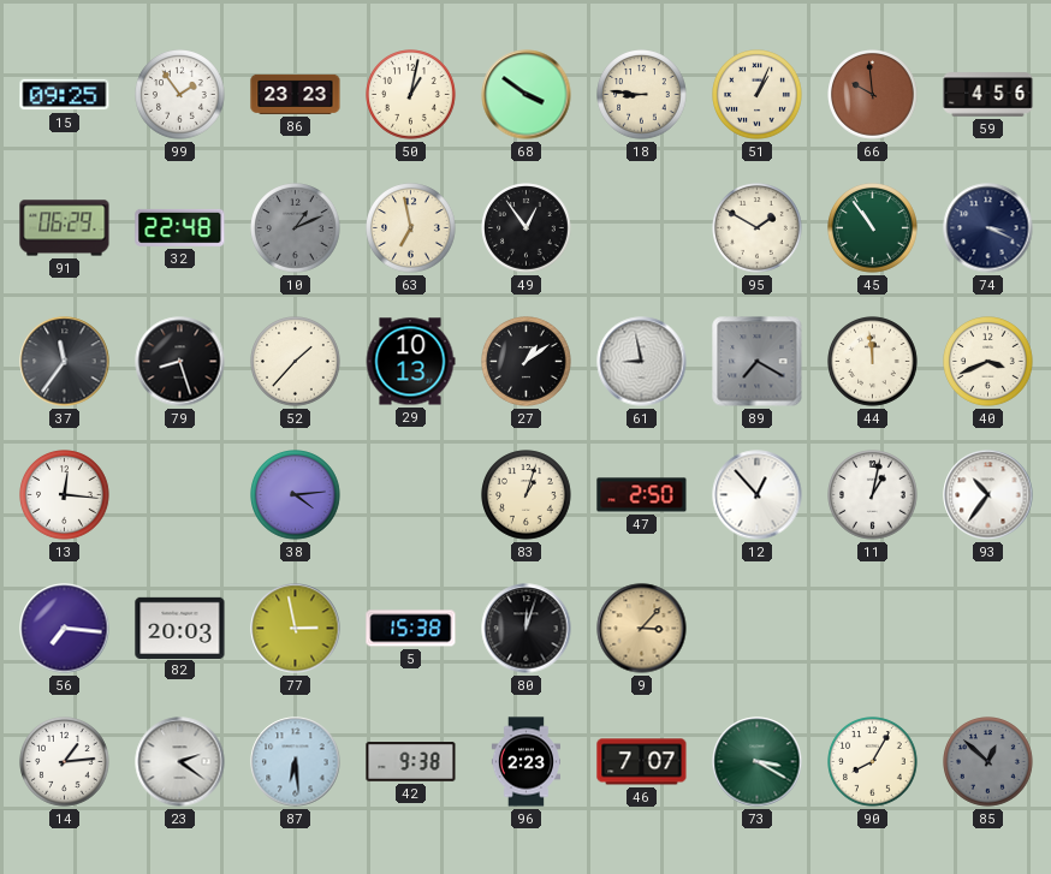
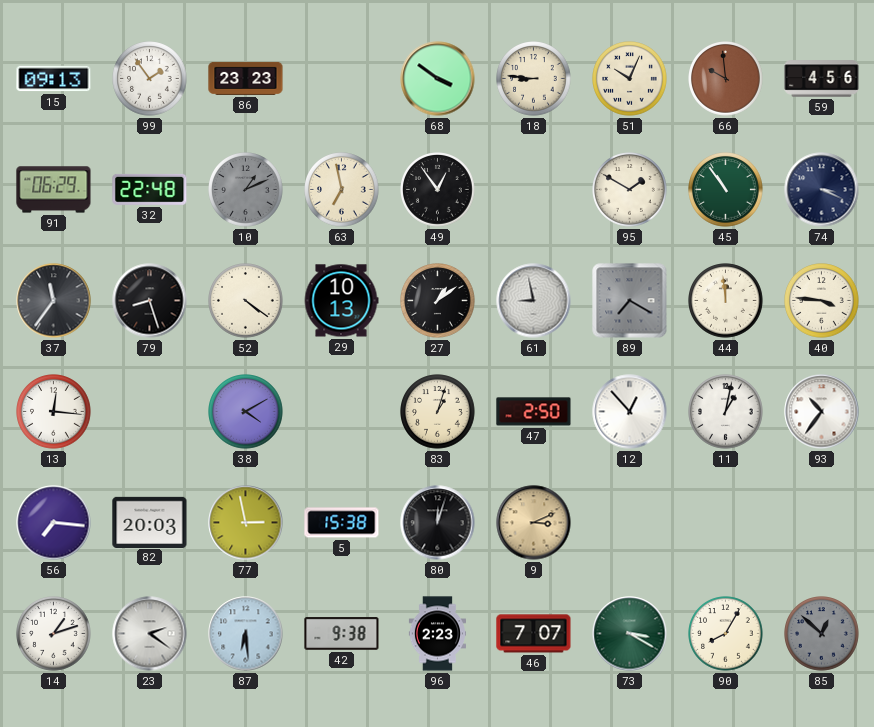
15: 09:25 -> 09:13
50: 1:02 -> none
51: 1:04 -> 10:04
52: 1:37 -> 4:21
40: 3:41 -> 3:46
38: 4:14 -> 4:10
9: 3:07 -> 3:11
14: 1:14 -> 1:12
